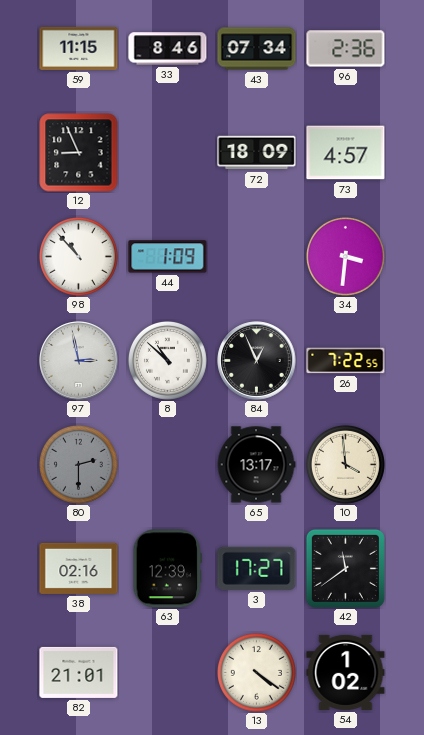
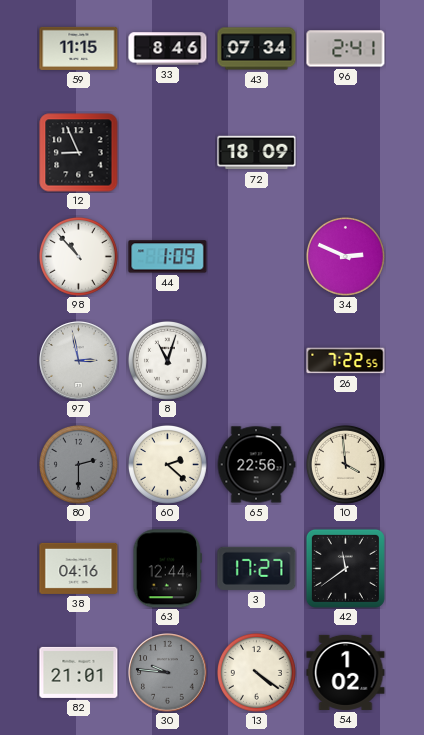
96: 2:36 -> 2:41
73: 4:57 -> none
34: 3:31 -> 2:49
8: 10:52 -> 11:03
84: 12:56 -> none
60: none -> 2:22
65: 13:17 -> 22:56
38: 02:16 -> 04:16
63: 12:39 -> 12:44
30: none -> 9:46
